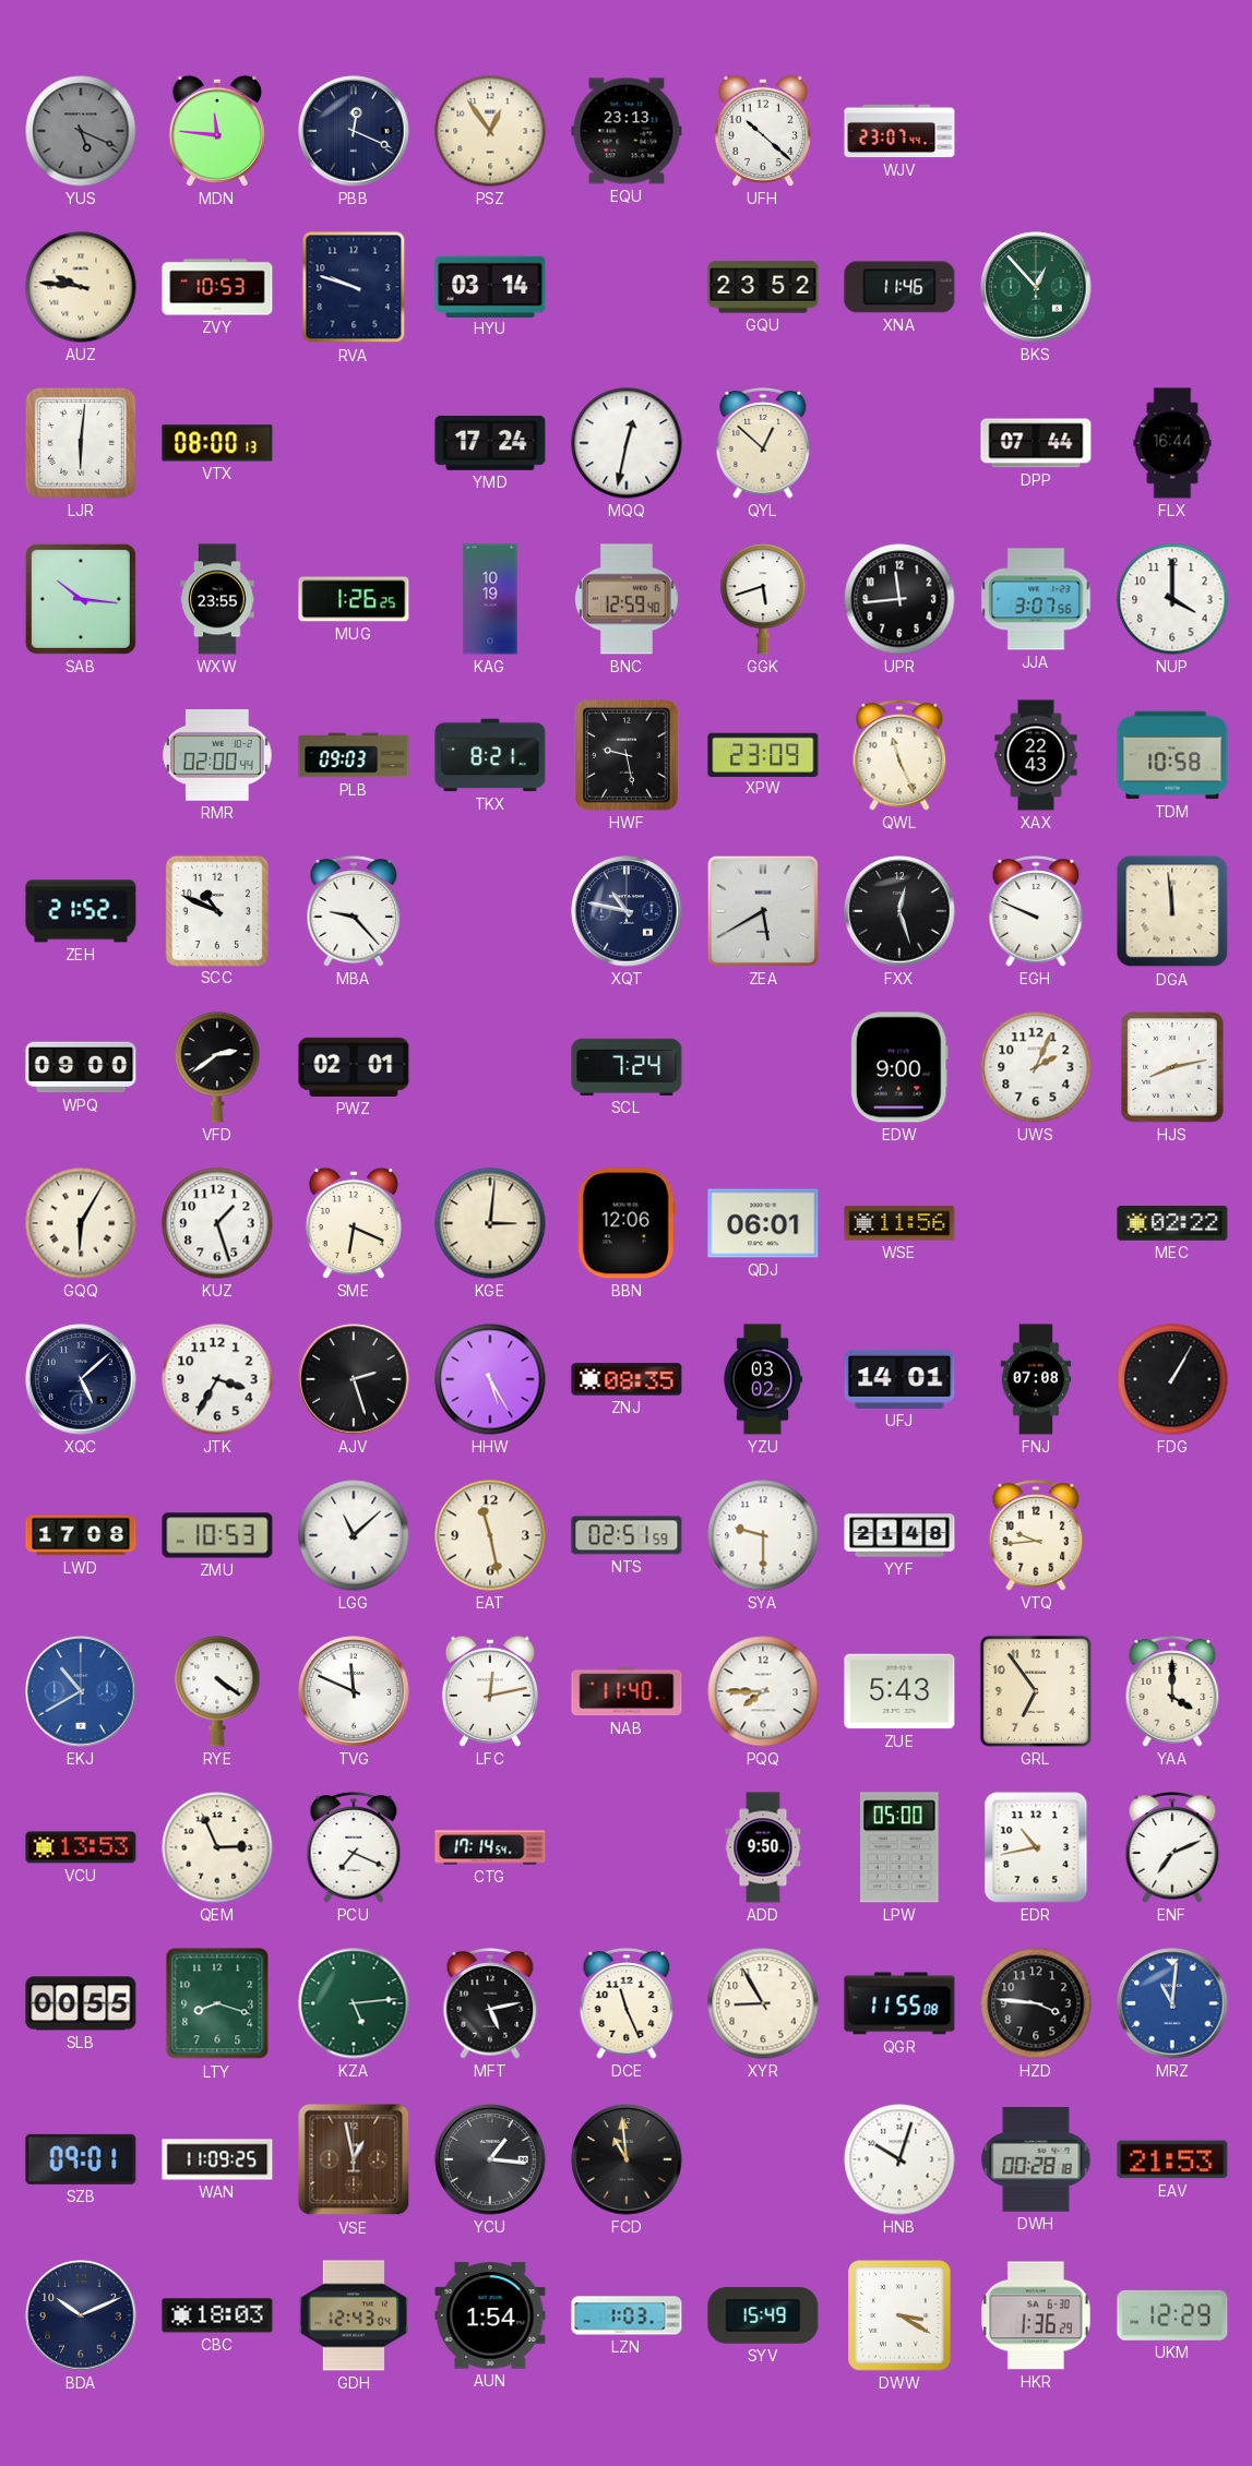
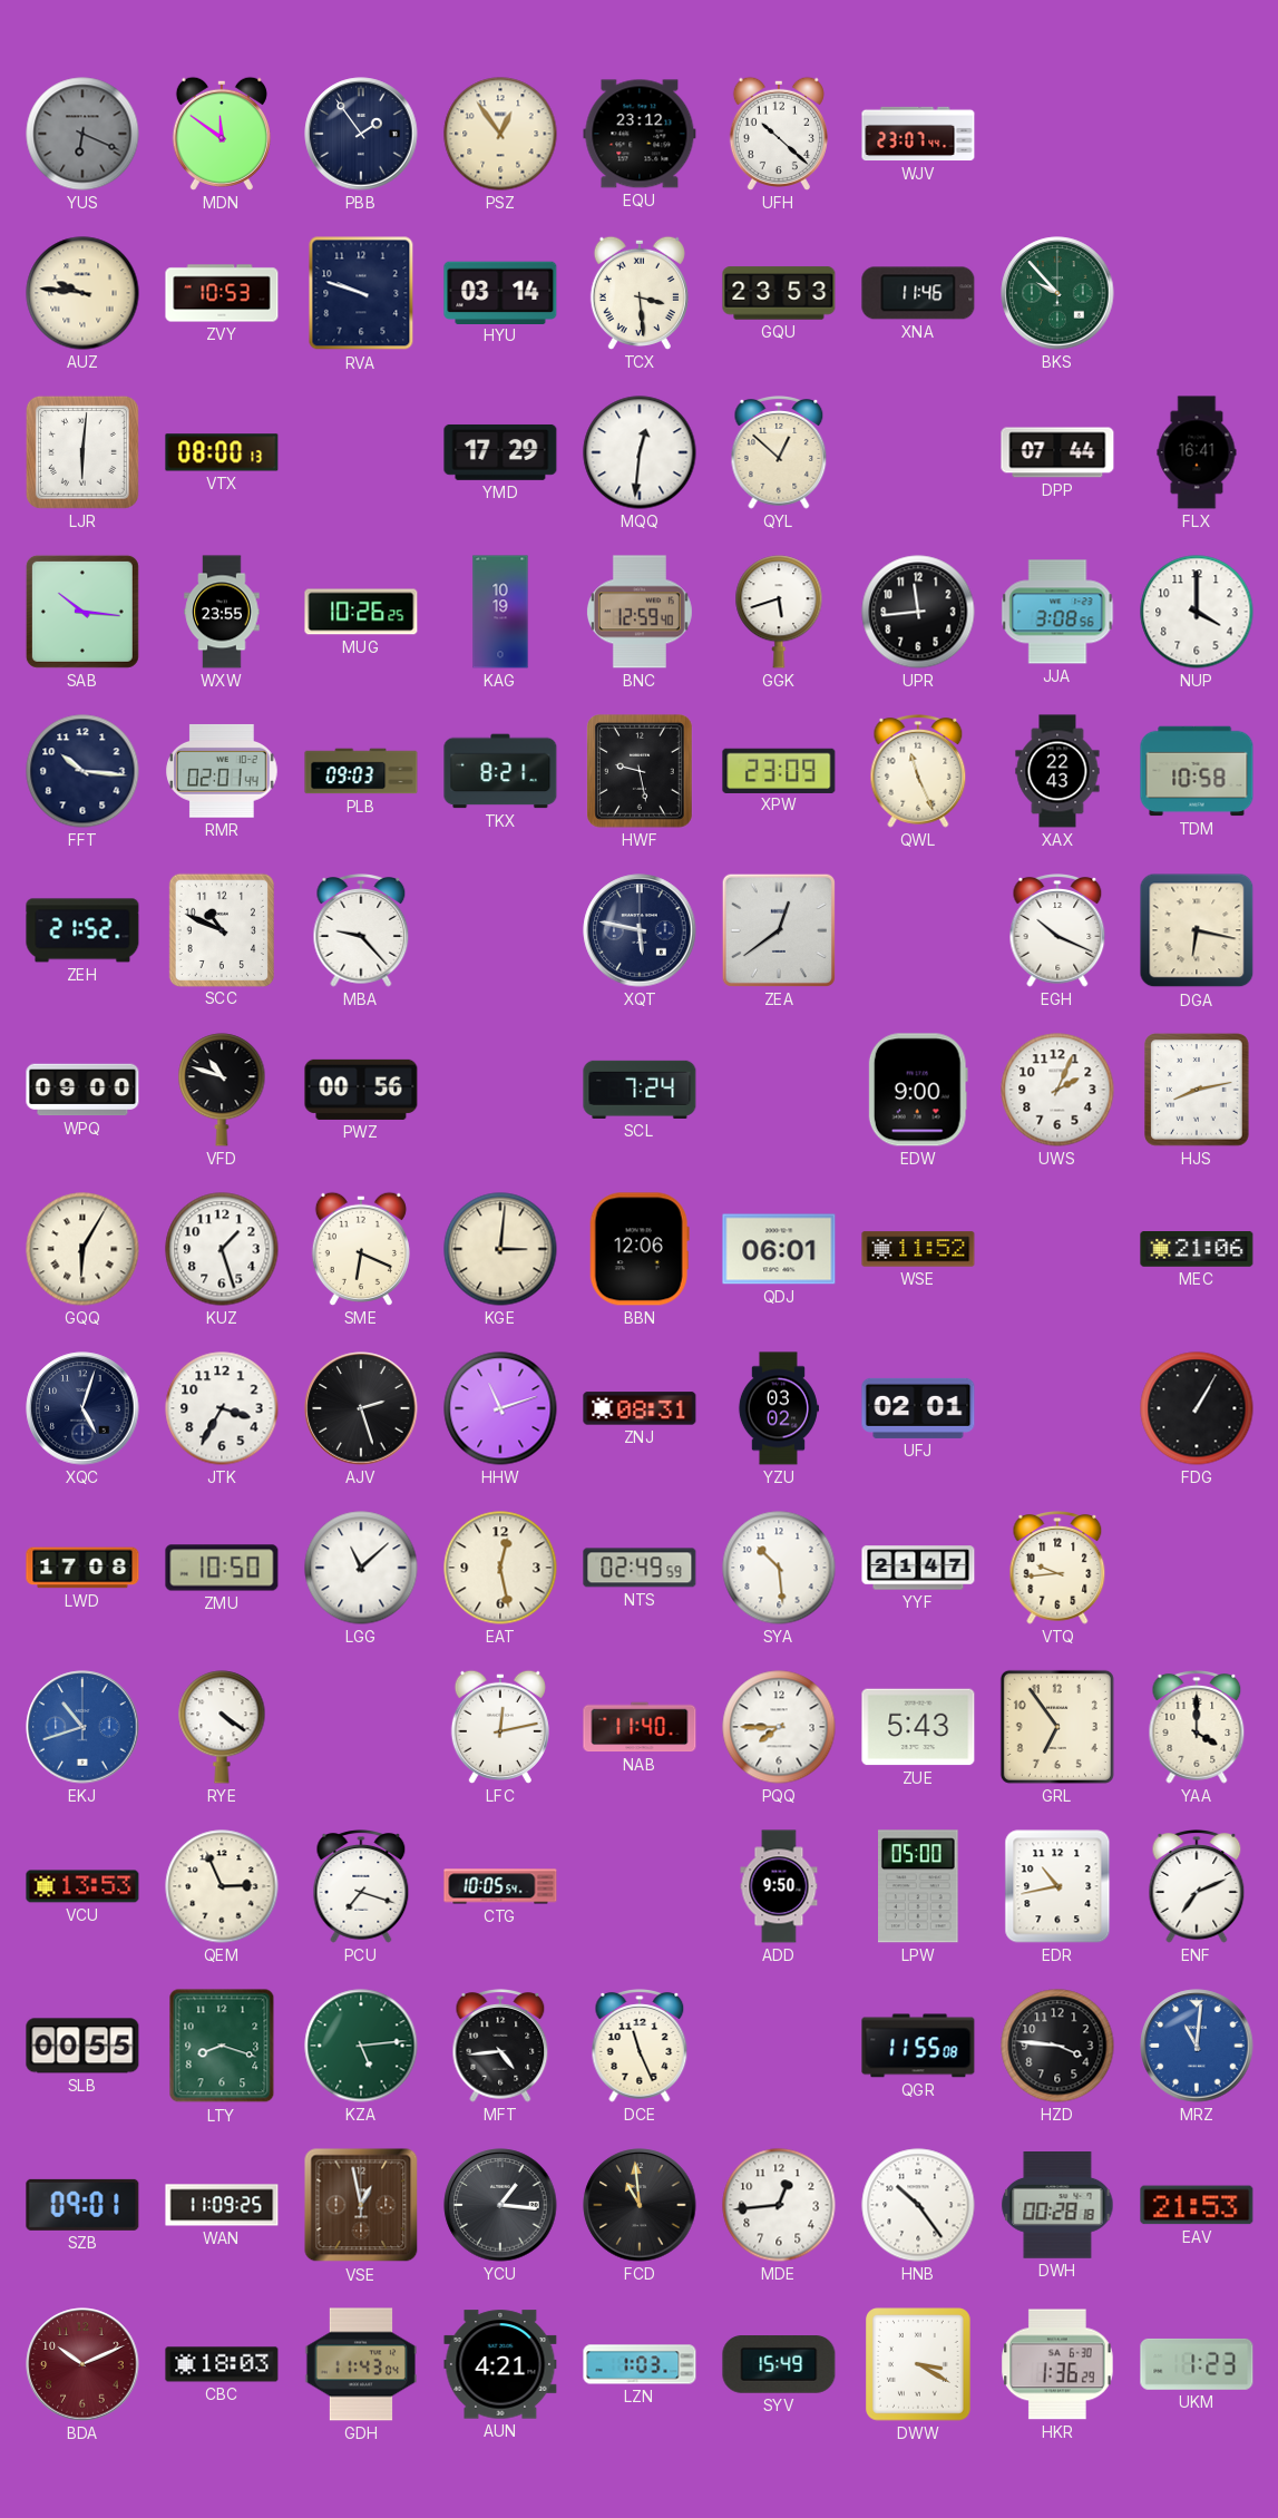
YUS: 5:19 -> 6:19
MDN: 11:46 -> 11:51
PBB: 12:19 -> 1:54
EQU: 23:13 -> 23:12
TCX: none -> 3:29
GQU: 23:52 -> 23:53
BKS: 12:53 -> 9:53
YMD: 17:24 -> 17:29
MQQ: 12:32 -> 12:31
FLX: 16:44 -> 16:41
MUG: 1:26 -> 10:26
JJA: 3:07 -> 3:08
FFT: none -> 10:16
RMR: 02:00 -> 02:01
XQT: 10:47 -> 5:47
ZEA: 5:40 -> 12:39
FXX: 12:27 -> none
EGH: 9:49 -> 10:19
DGA: 11:59 -> 6:17
VFD: 2:39 -> 10:48
PWZ: 02:01 -> 00:56
WSE: 11:56 -> 11:52
MEC: 02:22 -> 21:06
XQC: 5:08 -> 5:03
HHW: 5:25 -> 11:12
ZNJ: 08:35 -> 08:31
UFJ: 14:01 -> 02:01
FNJ: 07:08 -> none
ZMU: 10:53 -> 10:50
EAT: 11:28 -> 12:28
NTS: 02:51 -> 02:49
SYA: 9:30 -> 10:29
YYF: 21:48 -> 21:47
EKJ: 10:40 -> 10:42
TVG: 11:49 -> none
PCU: 7:19 -> 7:18
CTG: 17:14 -> 10:05
MFT: 5:13 -> 4:44
XYR: 8:55 -> none
MDE: none -> 12:44
HNB: 10:03 -> 10:24
BDA dial: navy -> burgundy
GDH: 12:43 -> 11:43
AUN: 1:54 -> 4:21
UKM: 12:29 -> 1:23
